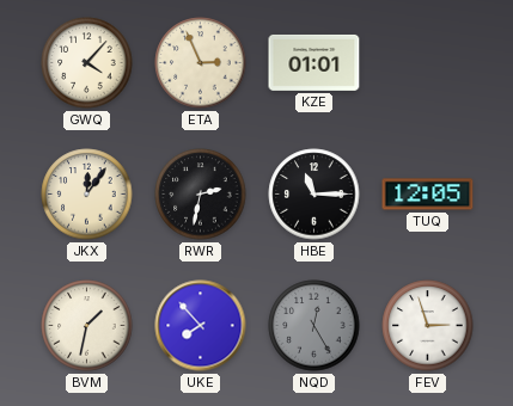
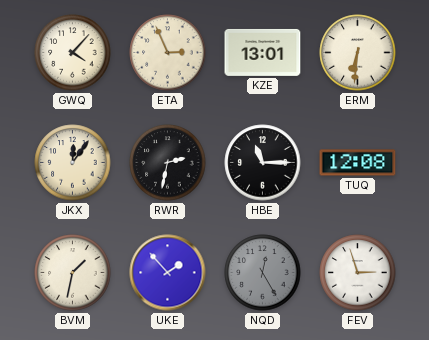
KZE: 01:01 -> 13:01
ERM: none -> 6:31
TUQ: 12:05 -> 12:08
UKE: 7:53 -> 1:53
